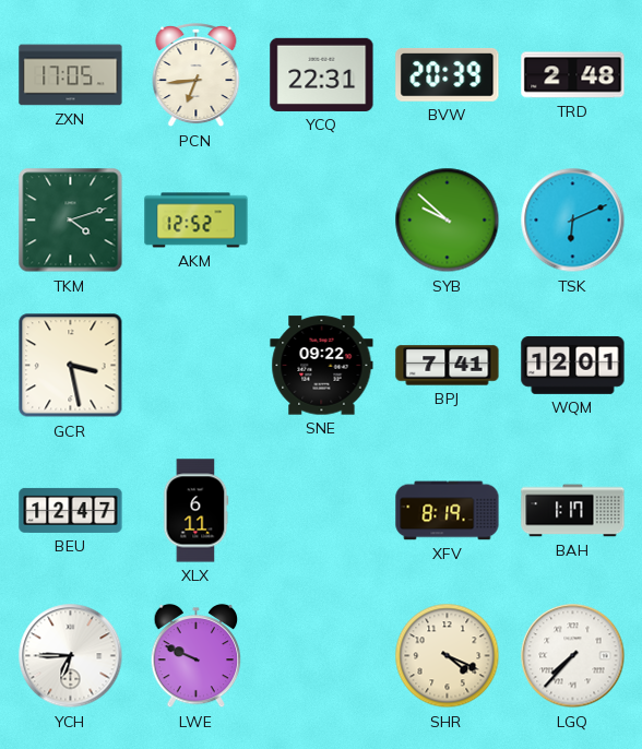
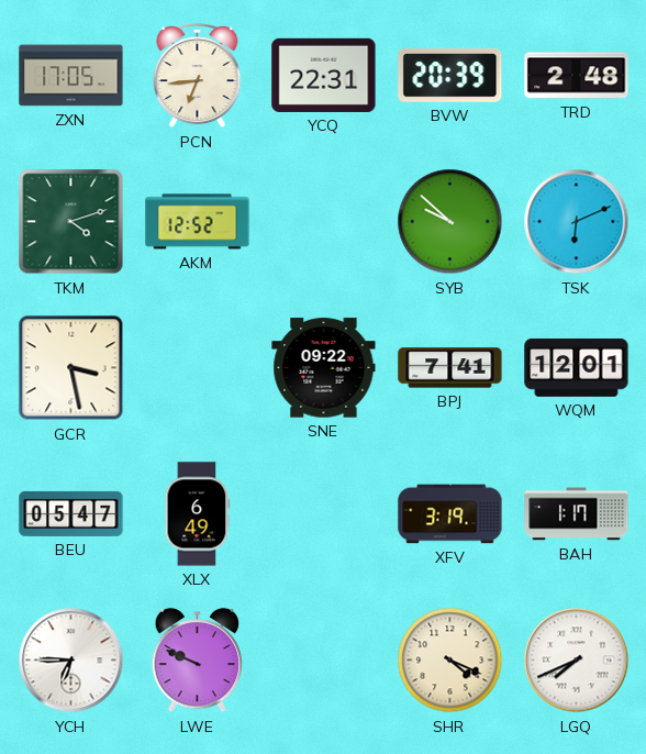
BEU: 12:47 -> 05:47
XLX: 6:11 -> 6:49
XFV: 8:19 -> 3:19
LGQ: 7:37 -> 7:41
